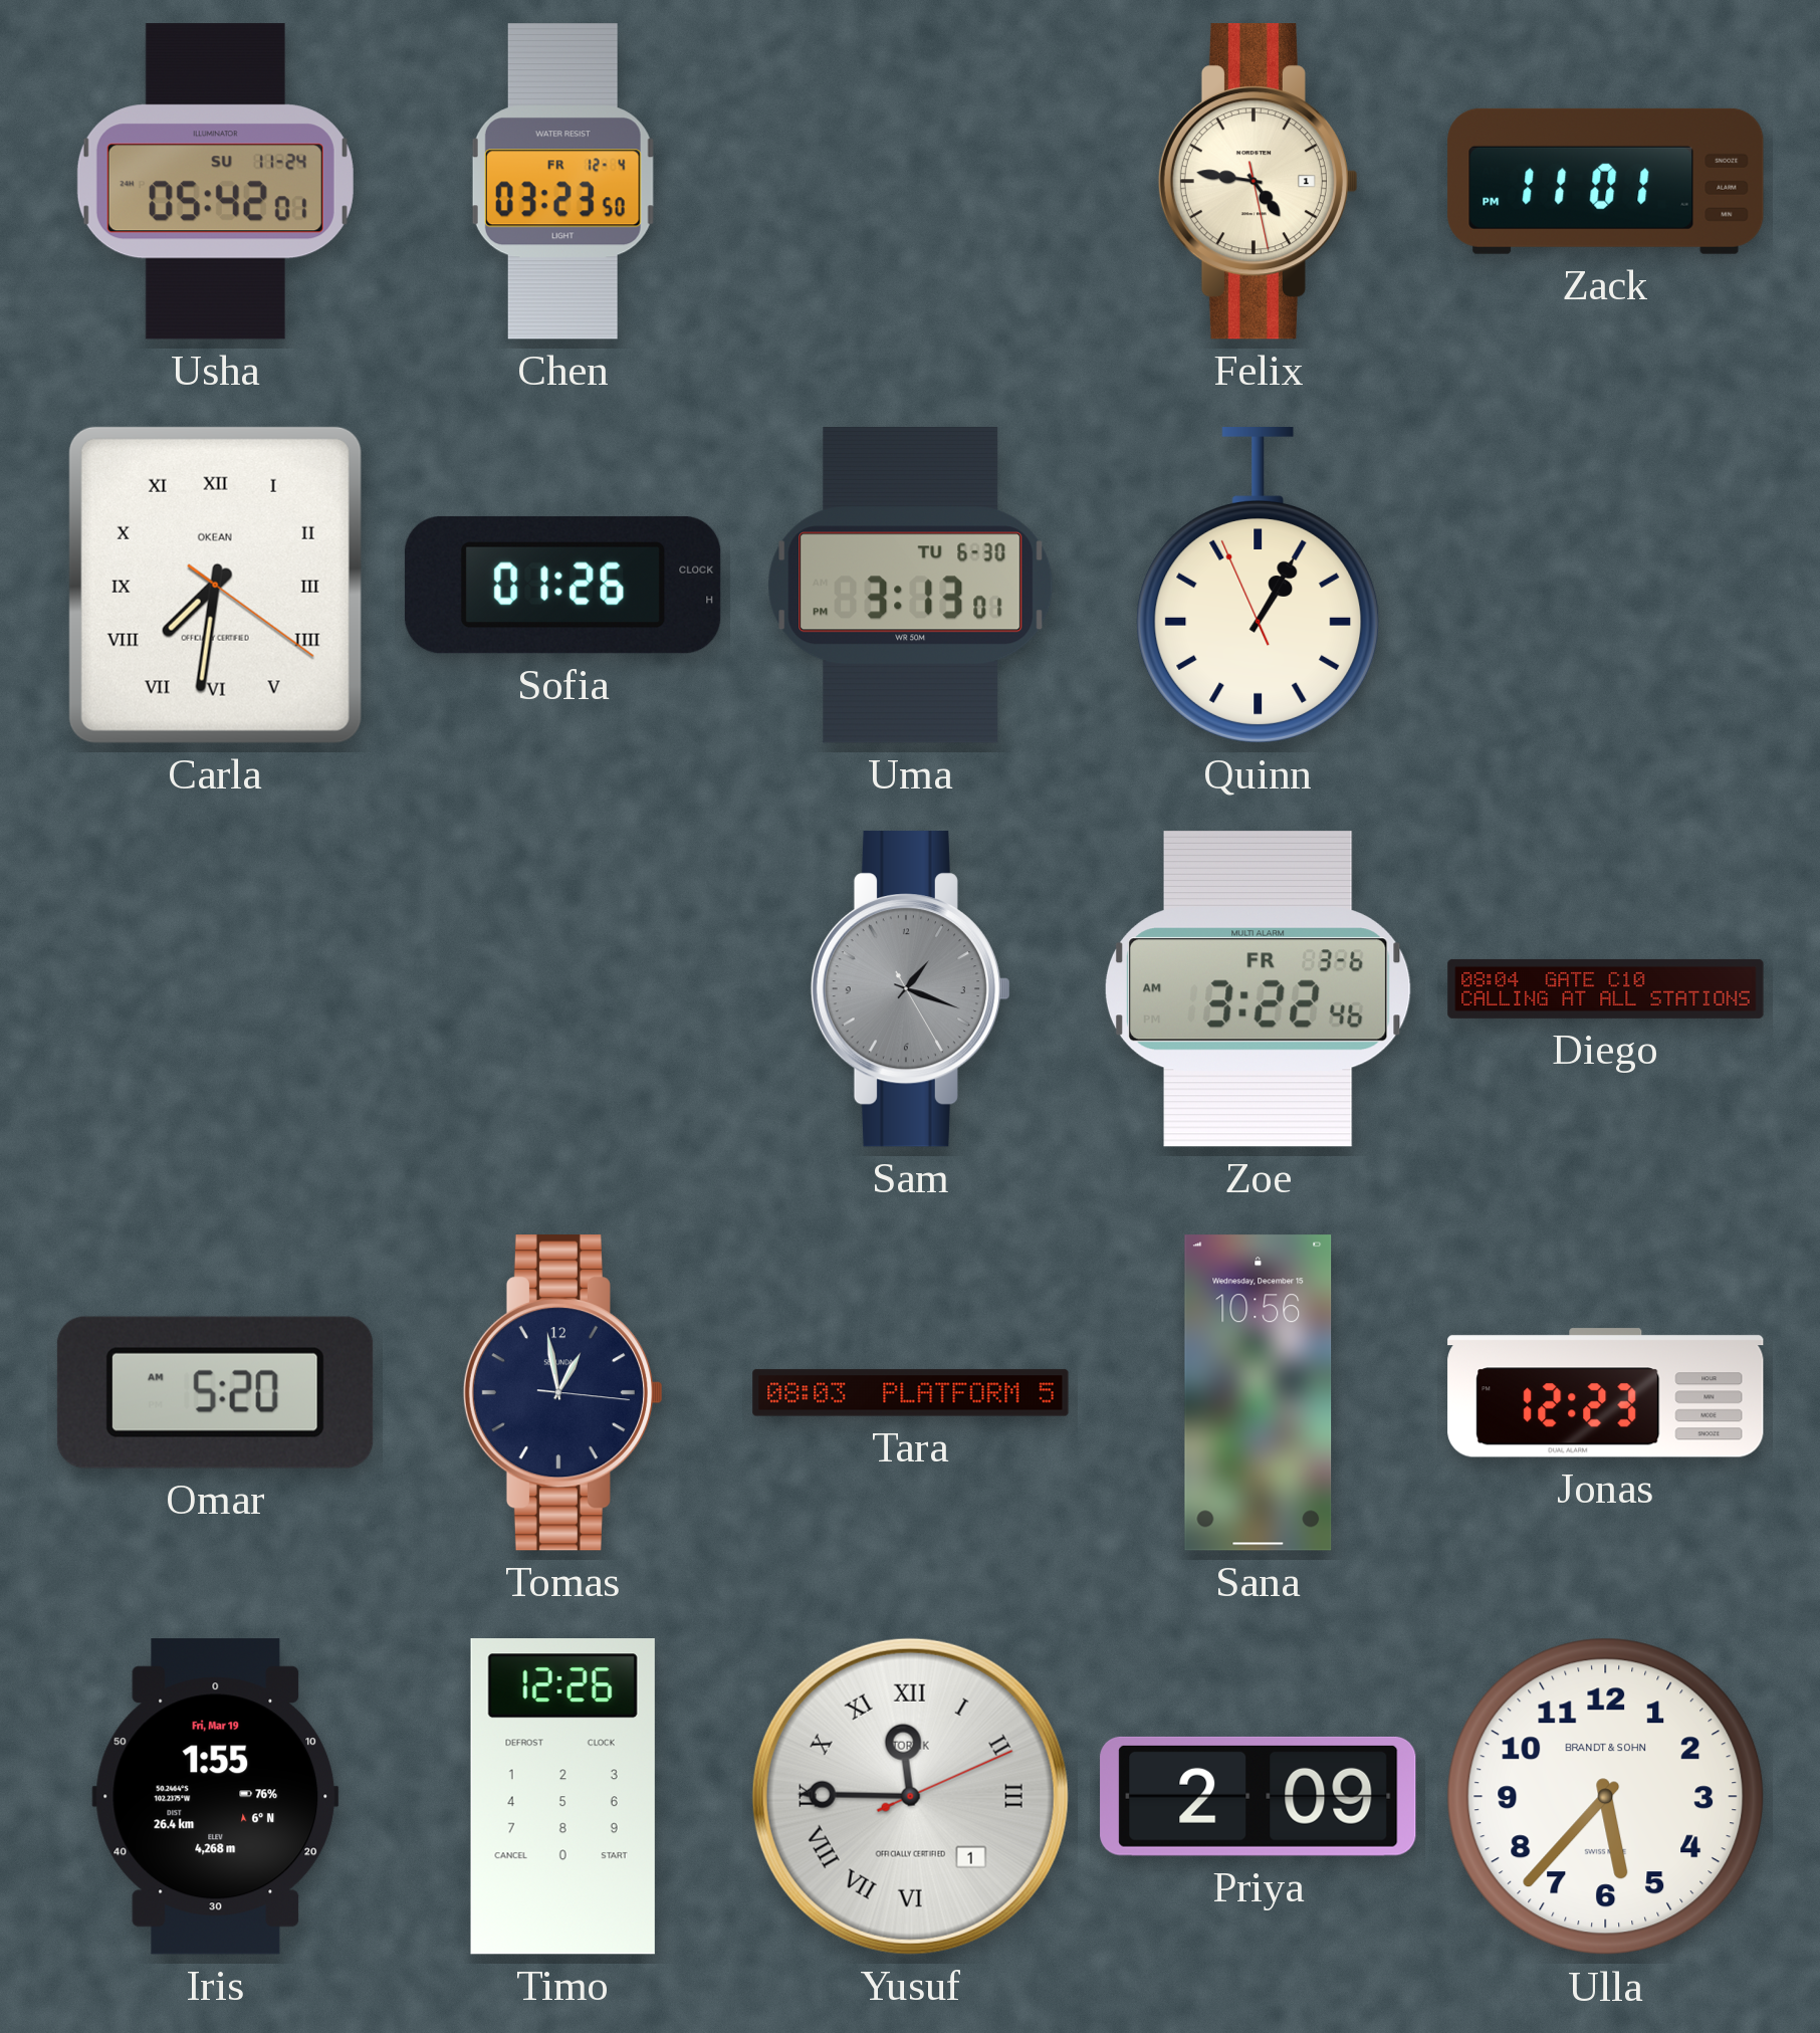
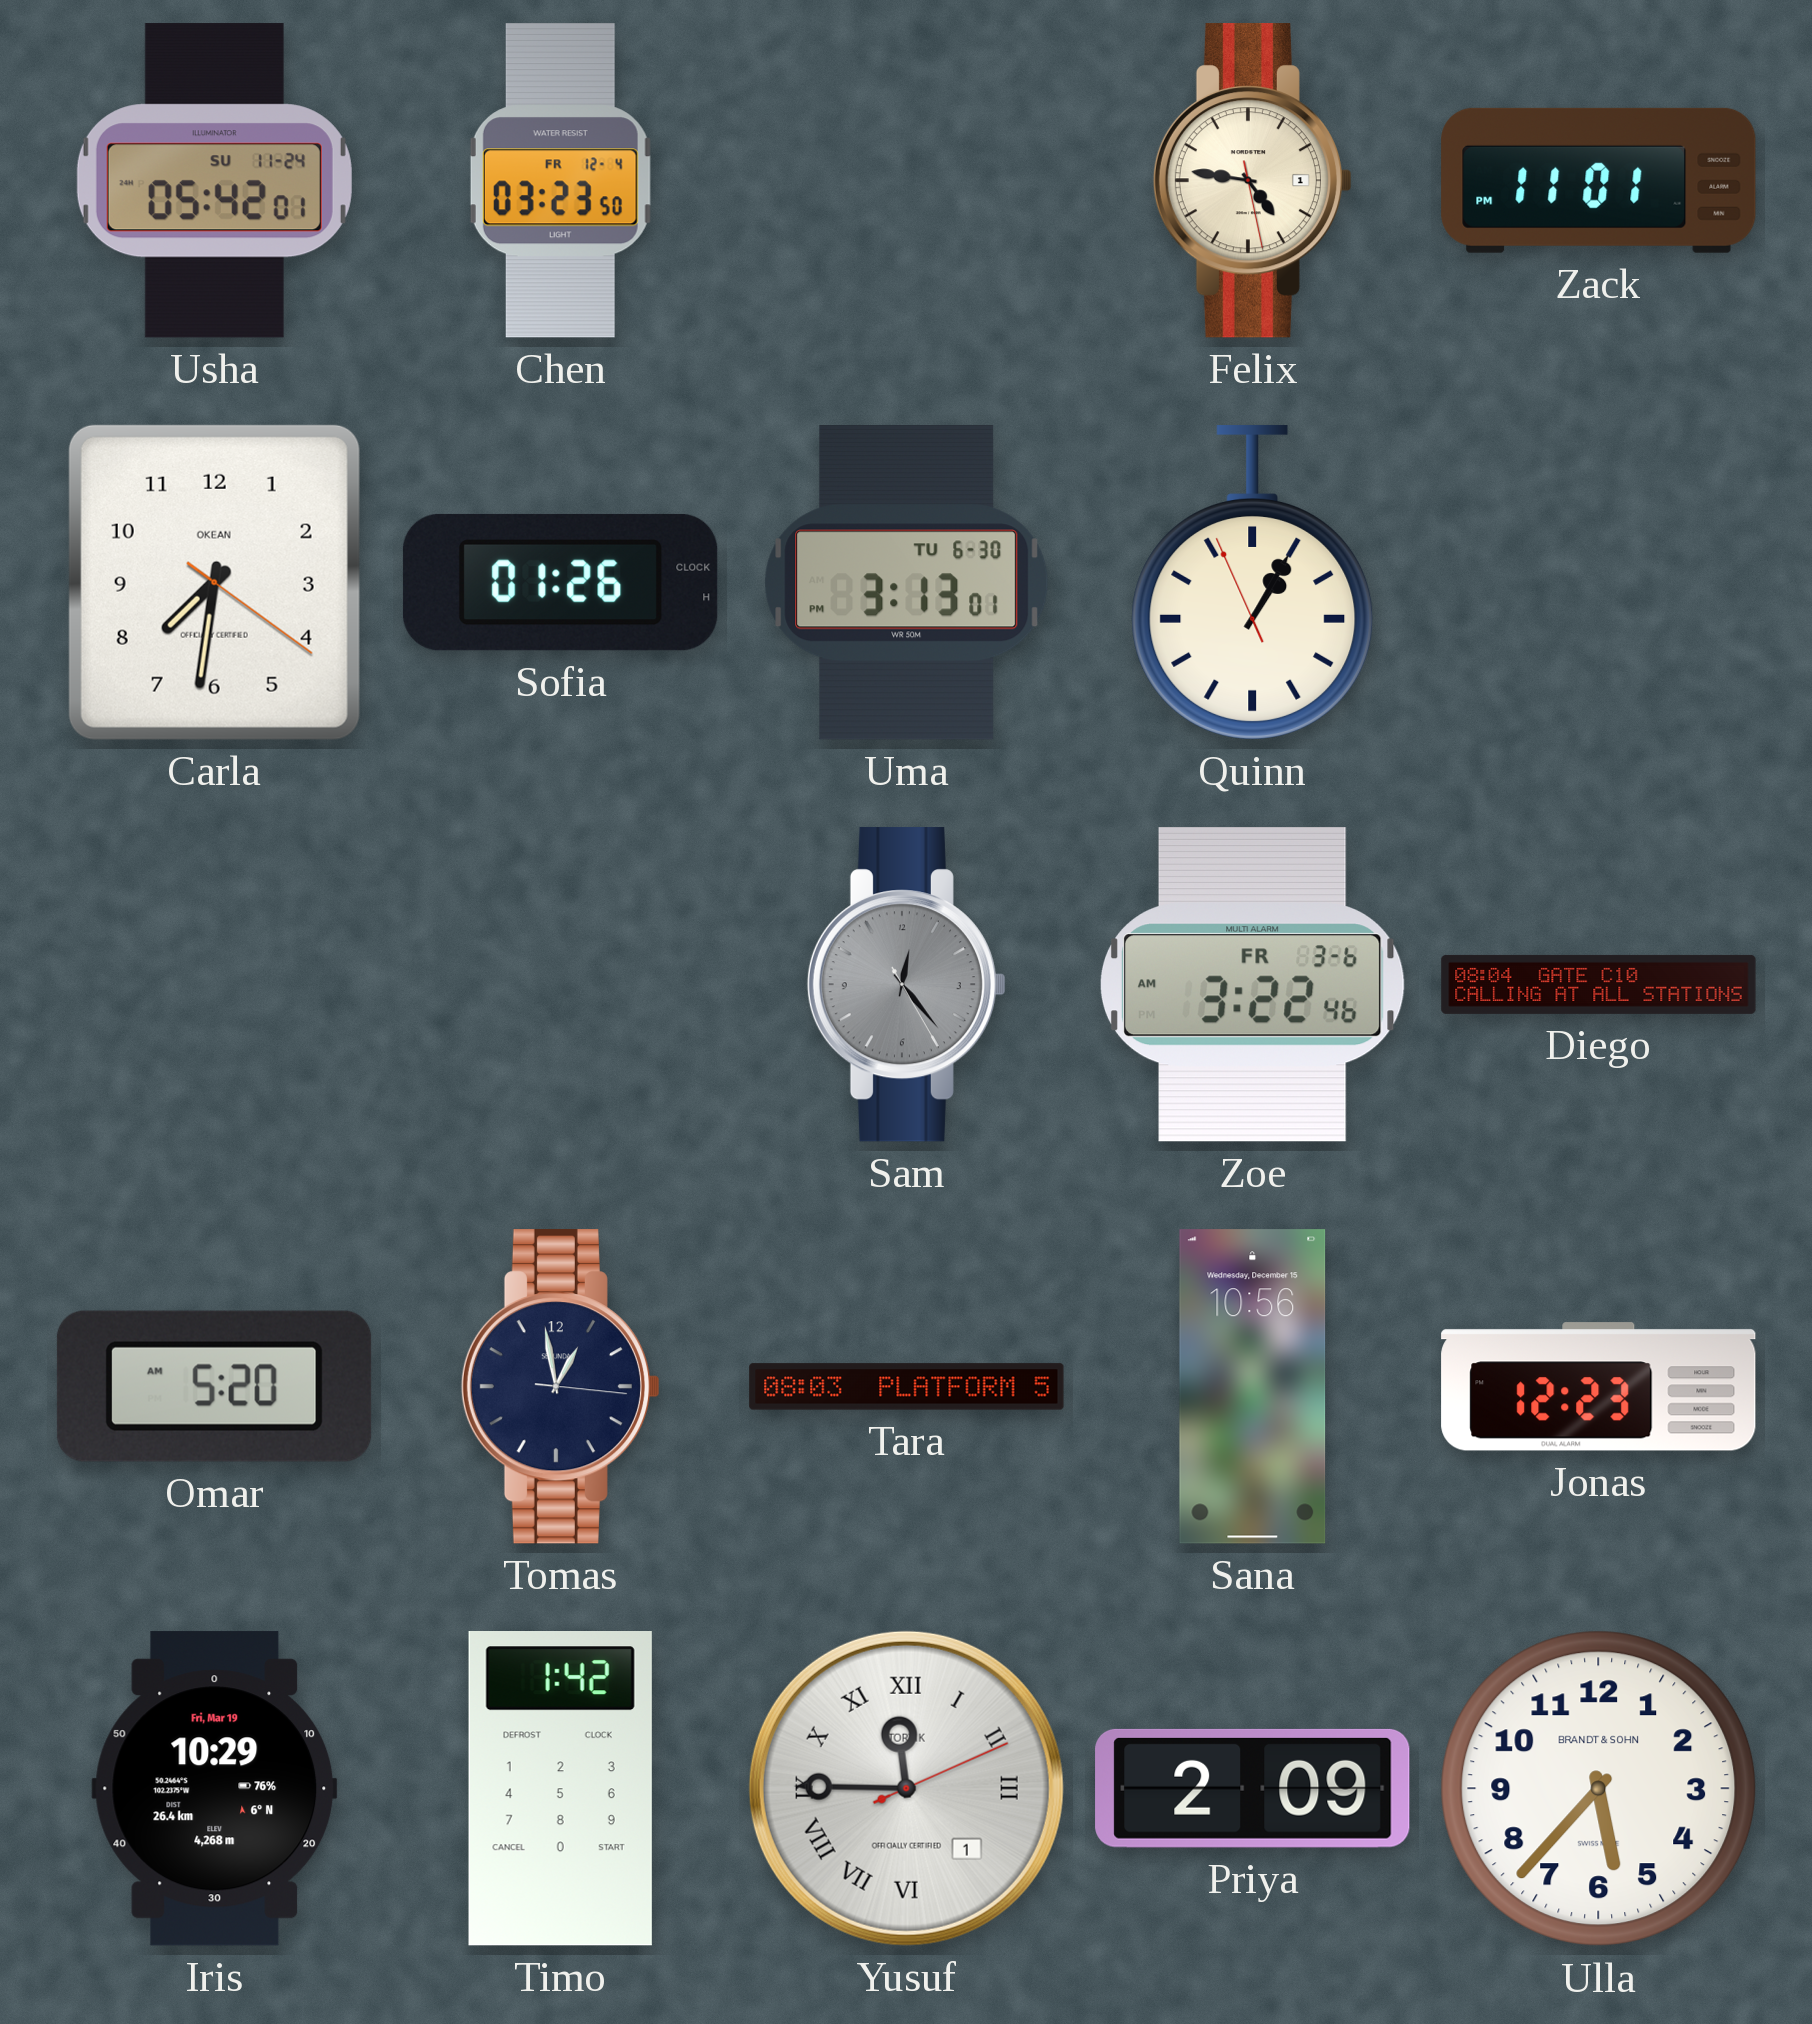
Carla numerals: Roman -> Arabic
Sam: 1:18 -> 12:23
Iris: 1:55 -> 10:29
Timo: 12:26 -> 1:42
